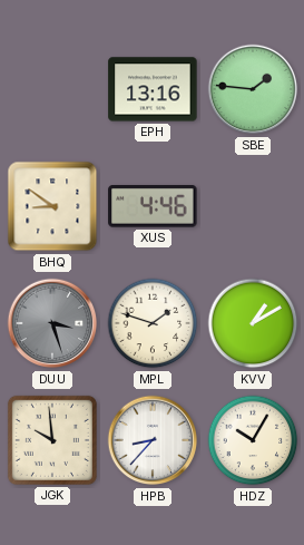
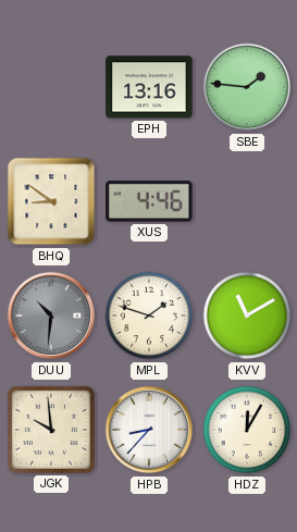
DUU: 3:27 -> 10:31
KVV: 1:10 -> 11:10
HDZ: 10:05 -> 12:05
